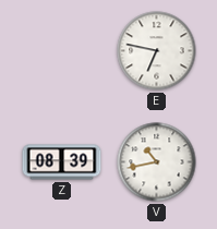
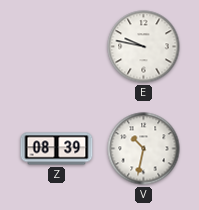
E: 6:47 -> 9:47
V: 10:43 -> 10:32
